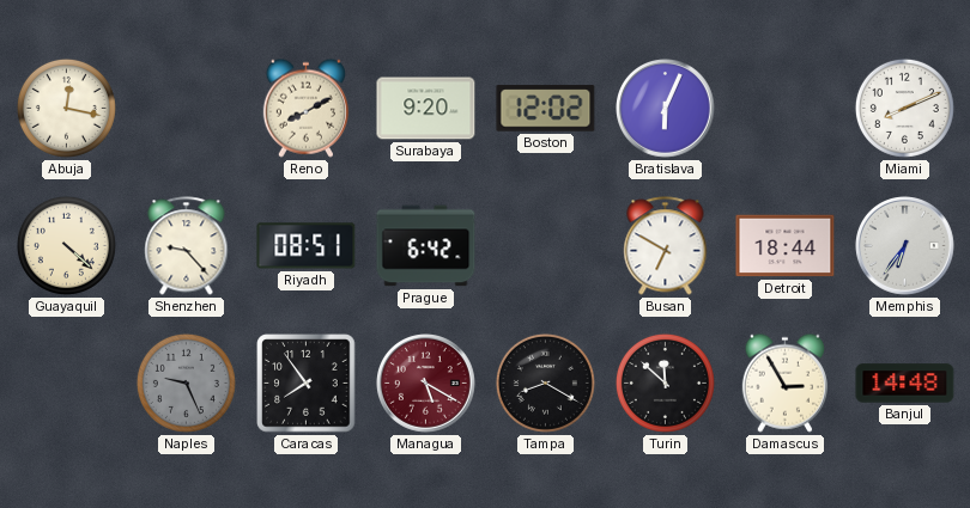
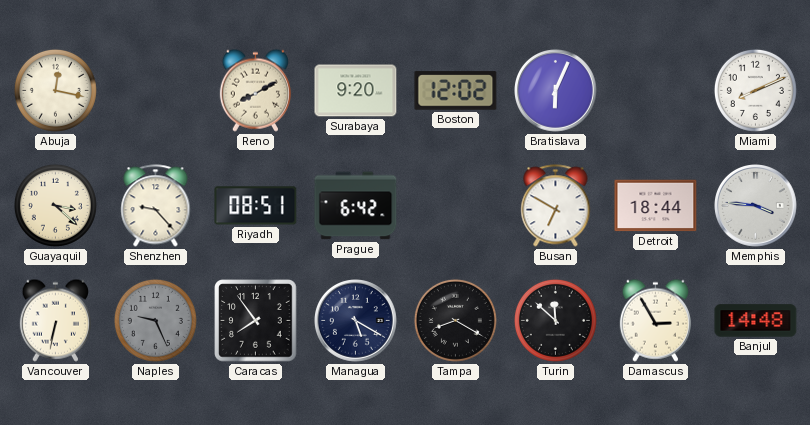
Guayaquil: 4:22 -> 3:22
Memphis: 6:36 -> 3:46
Vancouver: none -> 6:32
Managua dial: burgundy -> navy
